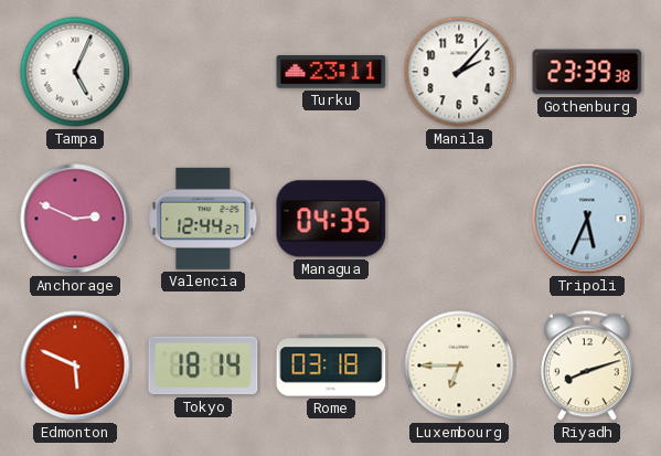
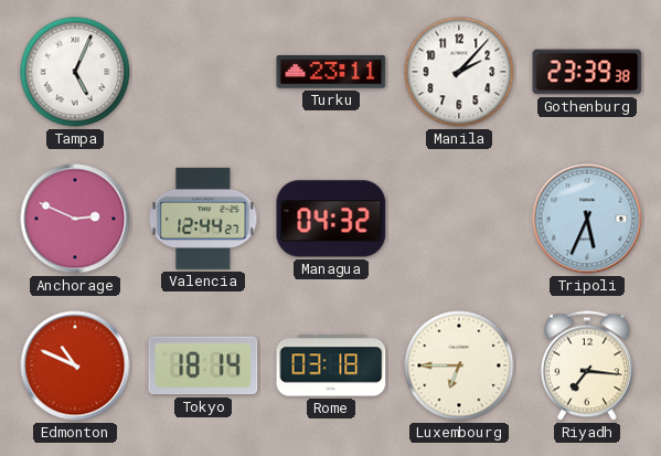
Managua: 04:35 -> 04:32
Edmonton: 5:49 -> 10:49
Riyadh: 8:12 -> 7:16
